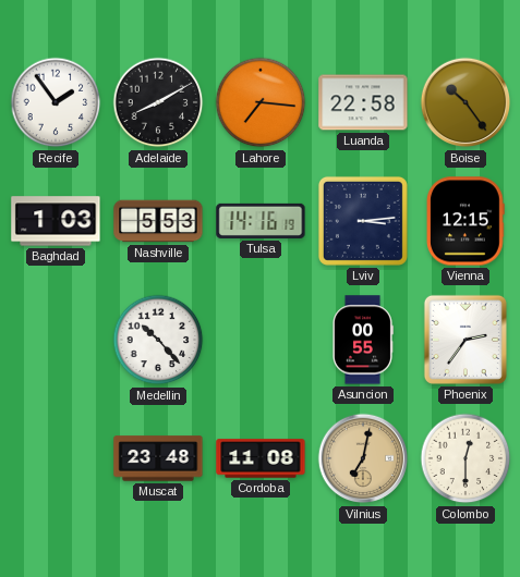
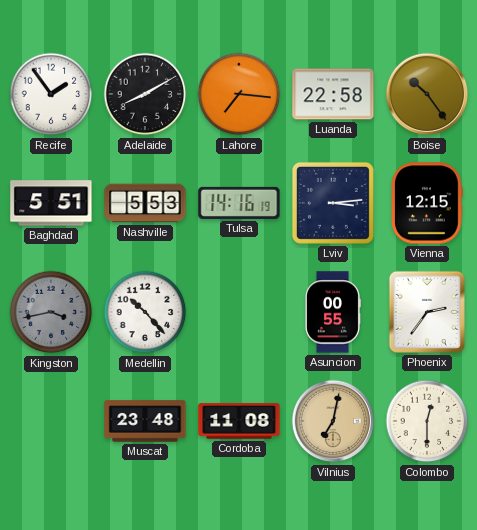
Baghdad: 1:03 -> 5:51
Kingston: none -> 3:43
